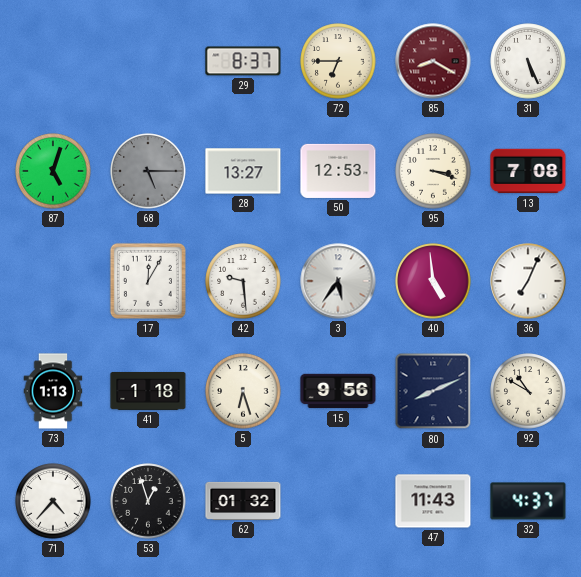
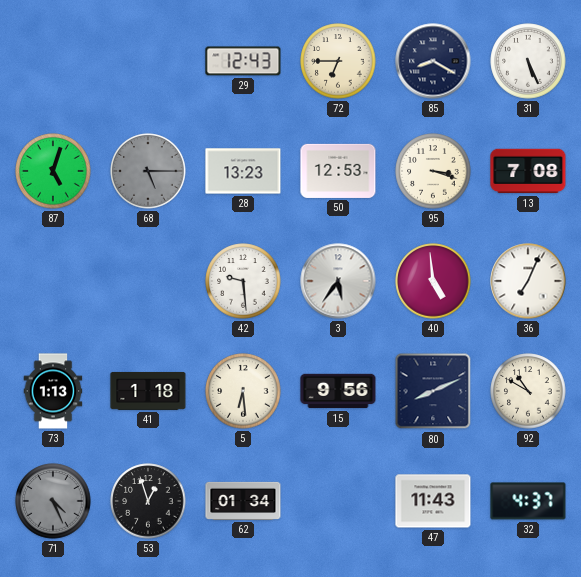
29: 8:37 -> 12:43
85 dial: burgundy -> navy
28: 13:27 -> 13:23
17: 12:05 -> none
5: 6:27 -> 6:29
71: 4:37 -> 4:26
71 dial: white -> grey
62: 01:32 -> 01:34
